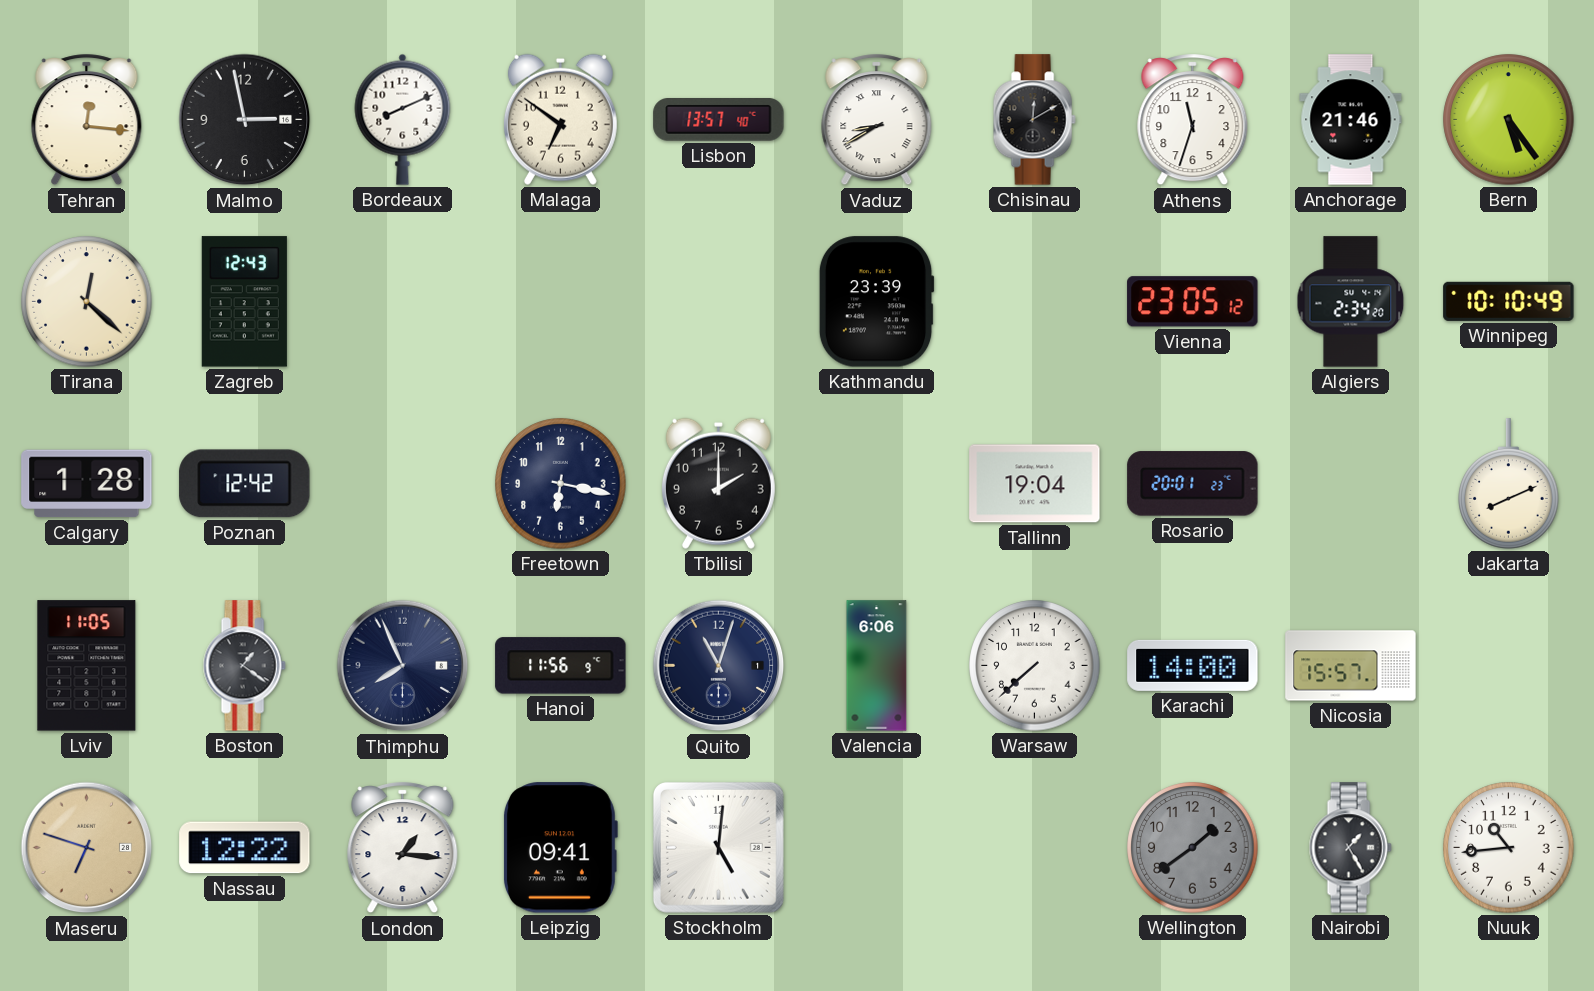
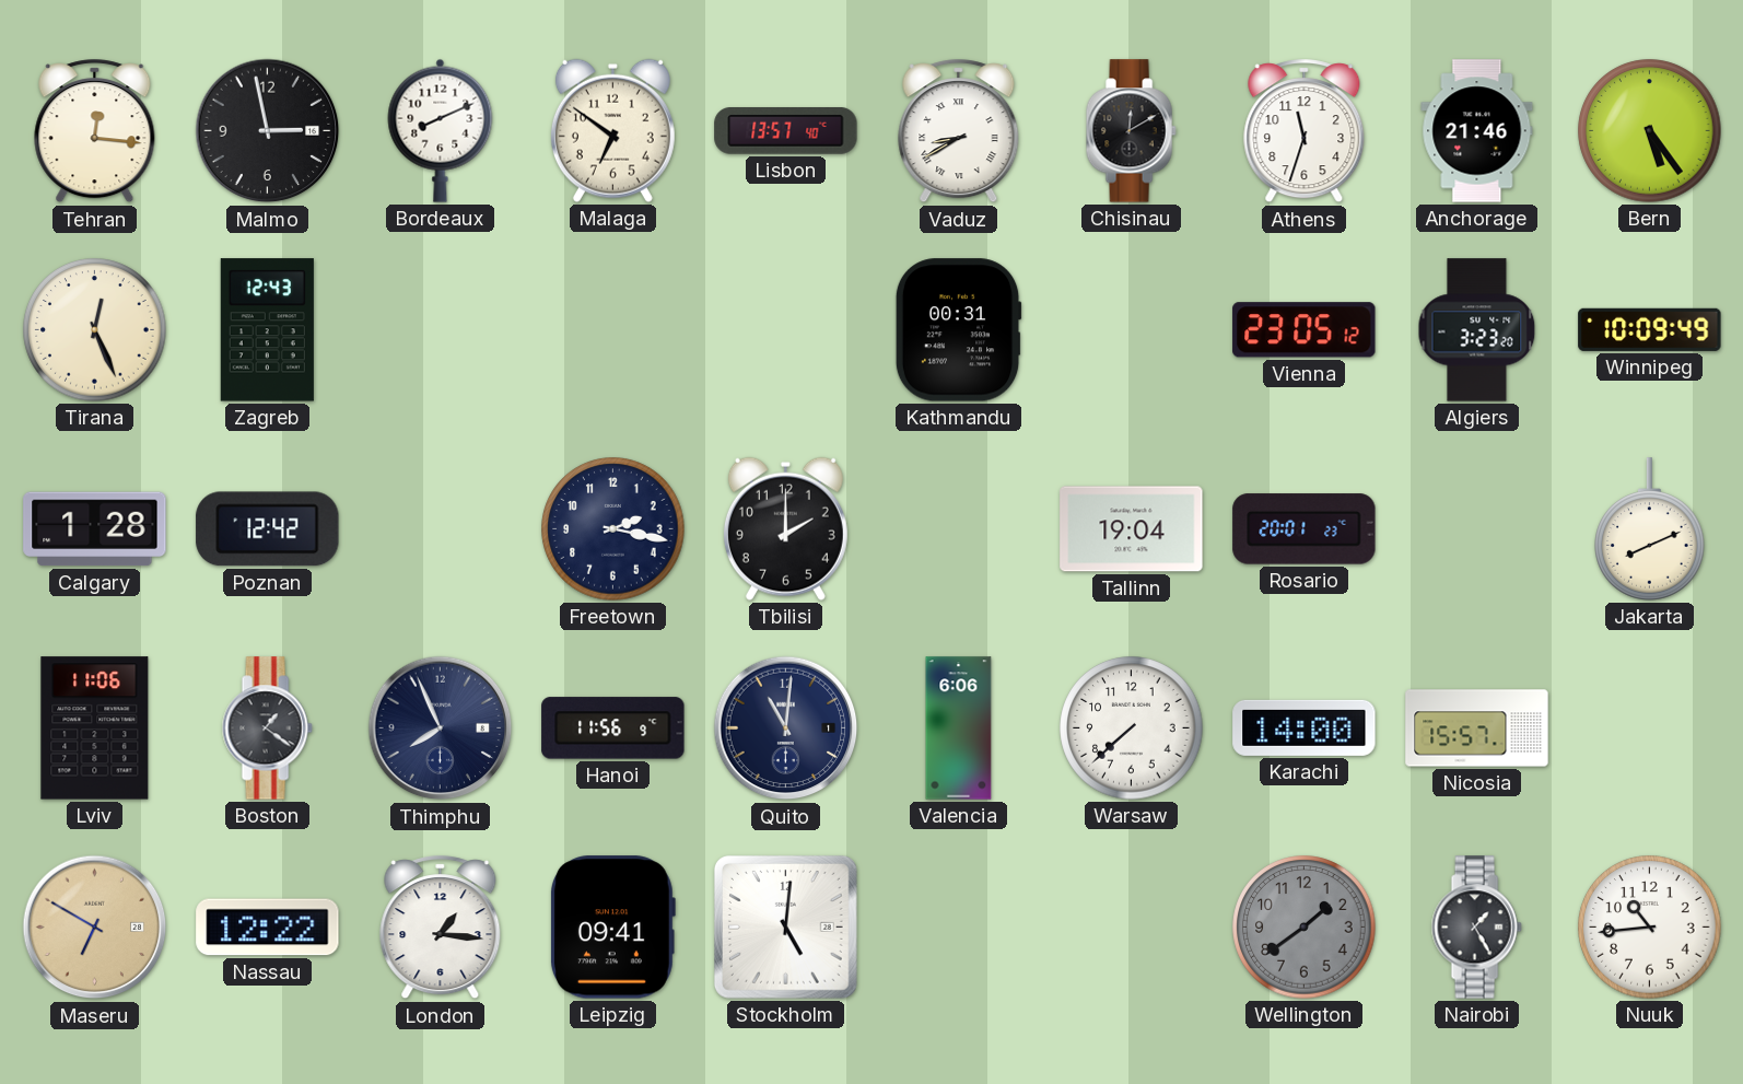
Tirana: 12:22 -> 12:26
Kathmandu: 23:39 -> 00:31
Algiers: 2:34 -> 3:23
Winnipeg: 10:10 -> 10:09
Freetown: 6:17 -> 2:17
Lviv: 11:05 -> 11:06
Quito: 11:03 -> 11:01
Maseru: 6:48 -> 6:50
